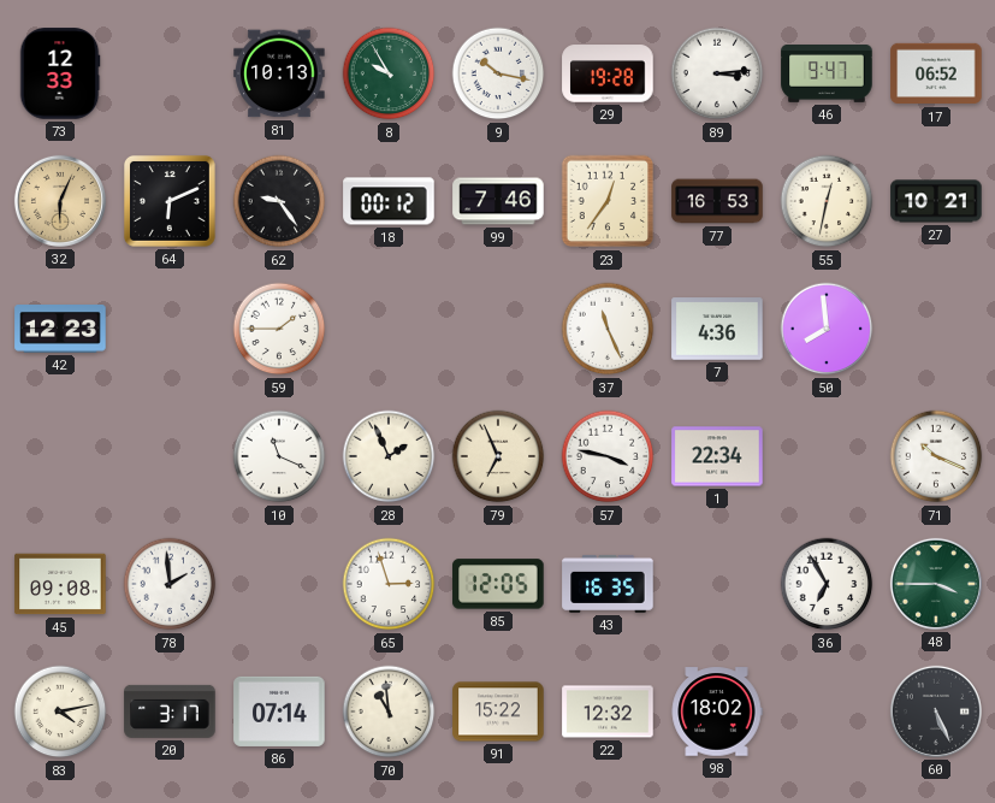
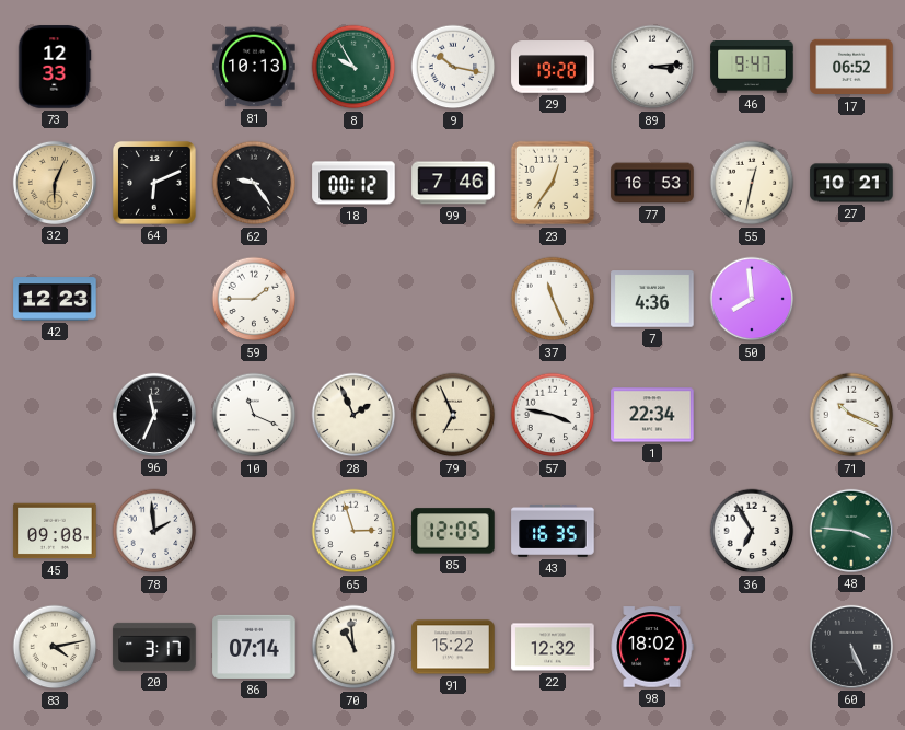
96: none -> 11:34
48: 3:45 -> 3:46
